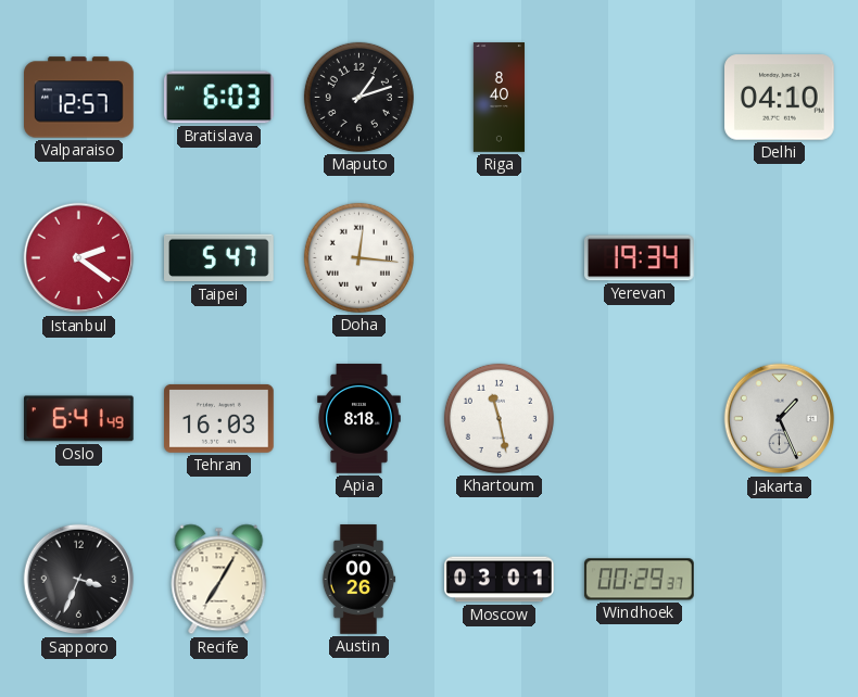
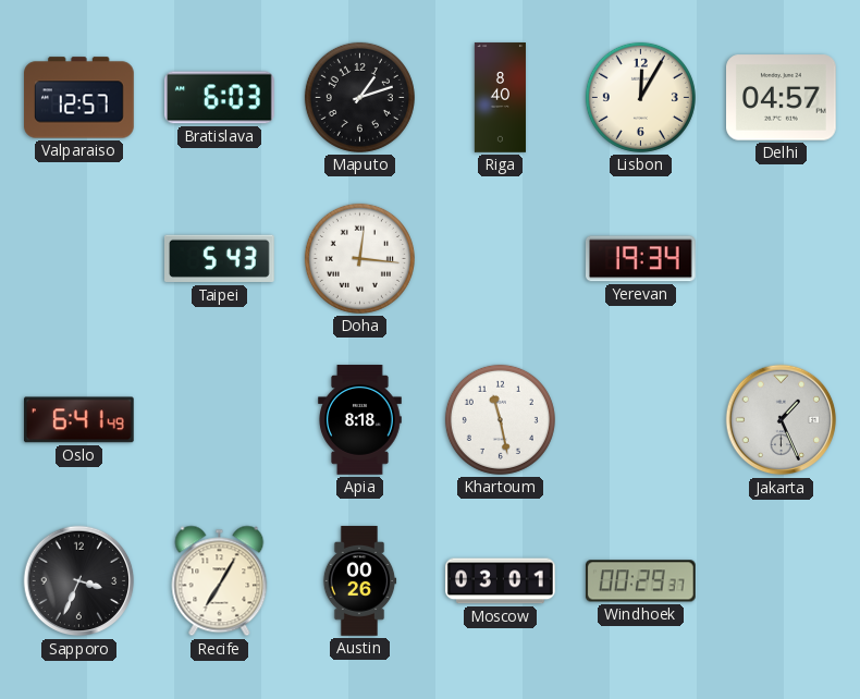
Lisbon: none -> 12:05
Delhi: 04:10 -> 04:57
Istanbul: 2:21 -> none
Taipei: 5:47 -> 5:43
Tehran: 16:03 -> none
